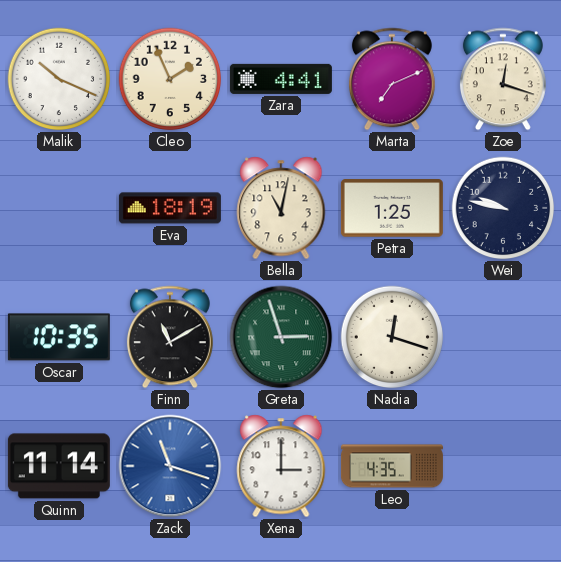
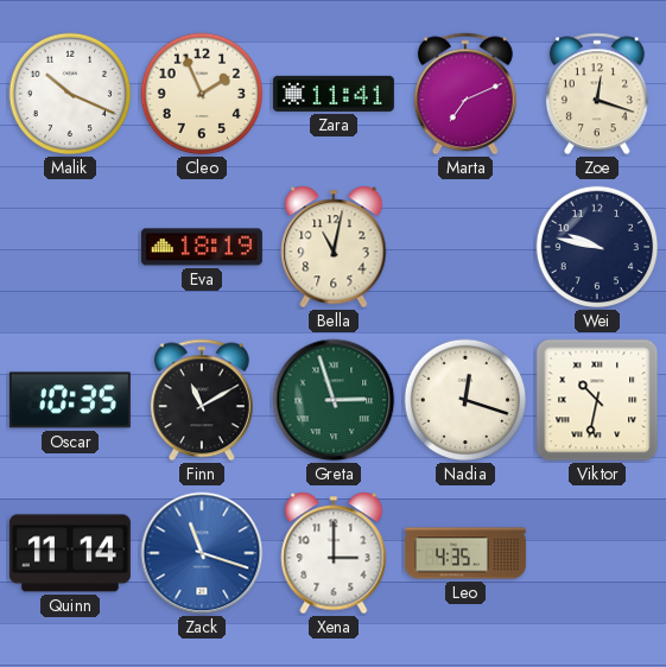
Zara: 4:41 -> 11:41
Petra: 1:25 -> none
Viktor: none -> 10:32
